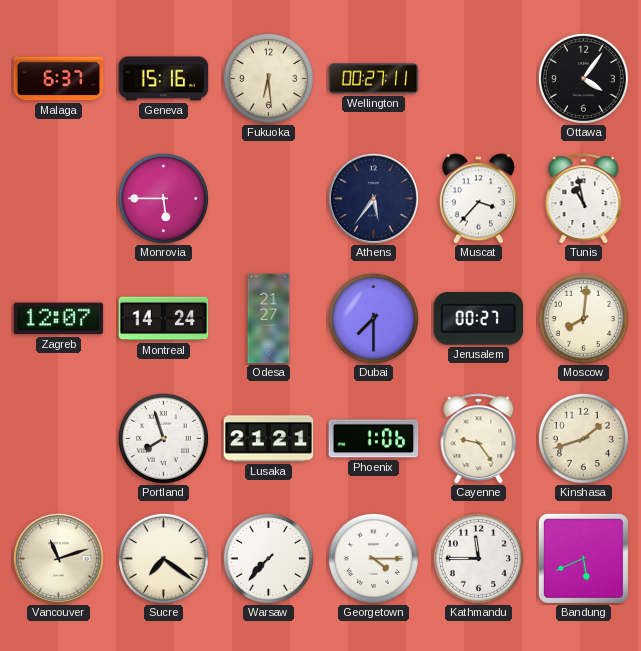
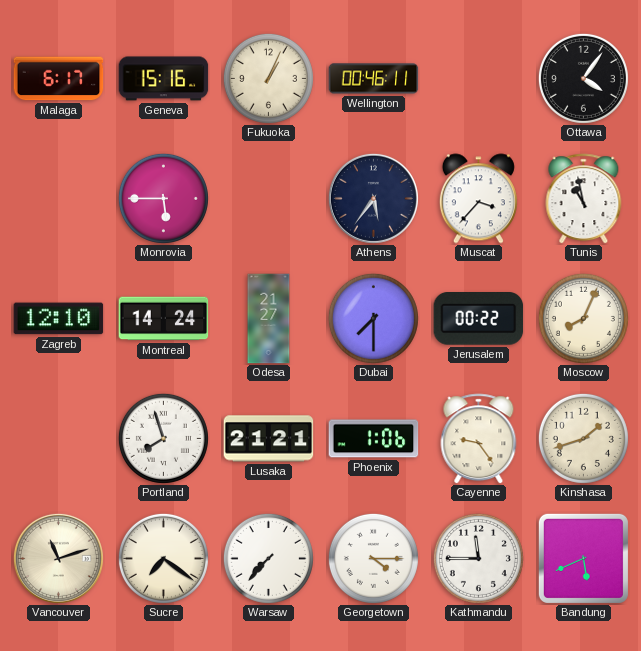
Malaga: 6:37 -> 6:17
Fukuoka: 6:29 -> 1:04
Wellington: 00:27 -> 00:46
Zagreb: 12:07 -> 12:10
Jerusalem: 00:27 -> 00:22
Moscow: 8:01 -> 8:04
